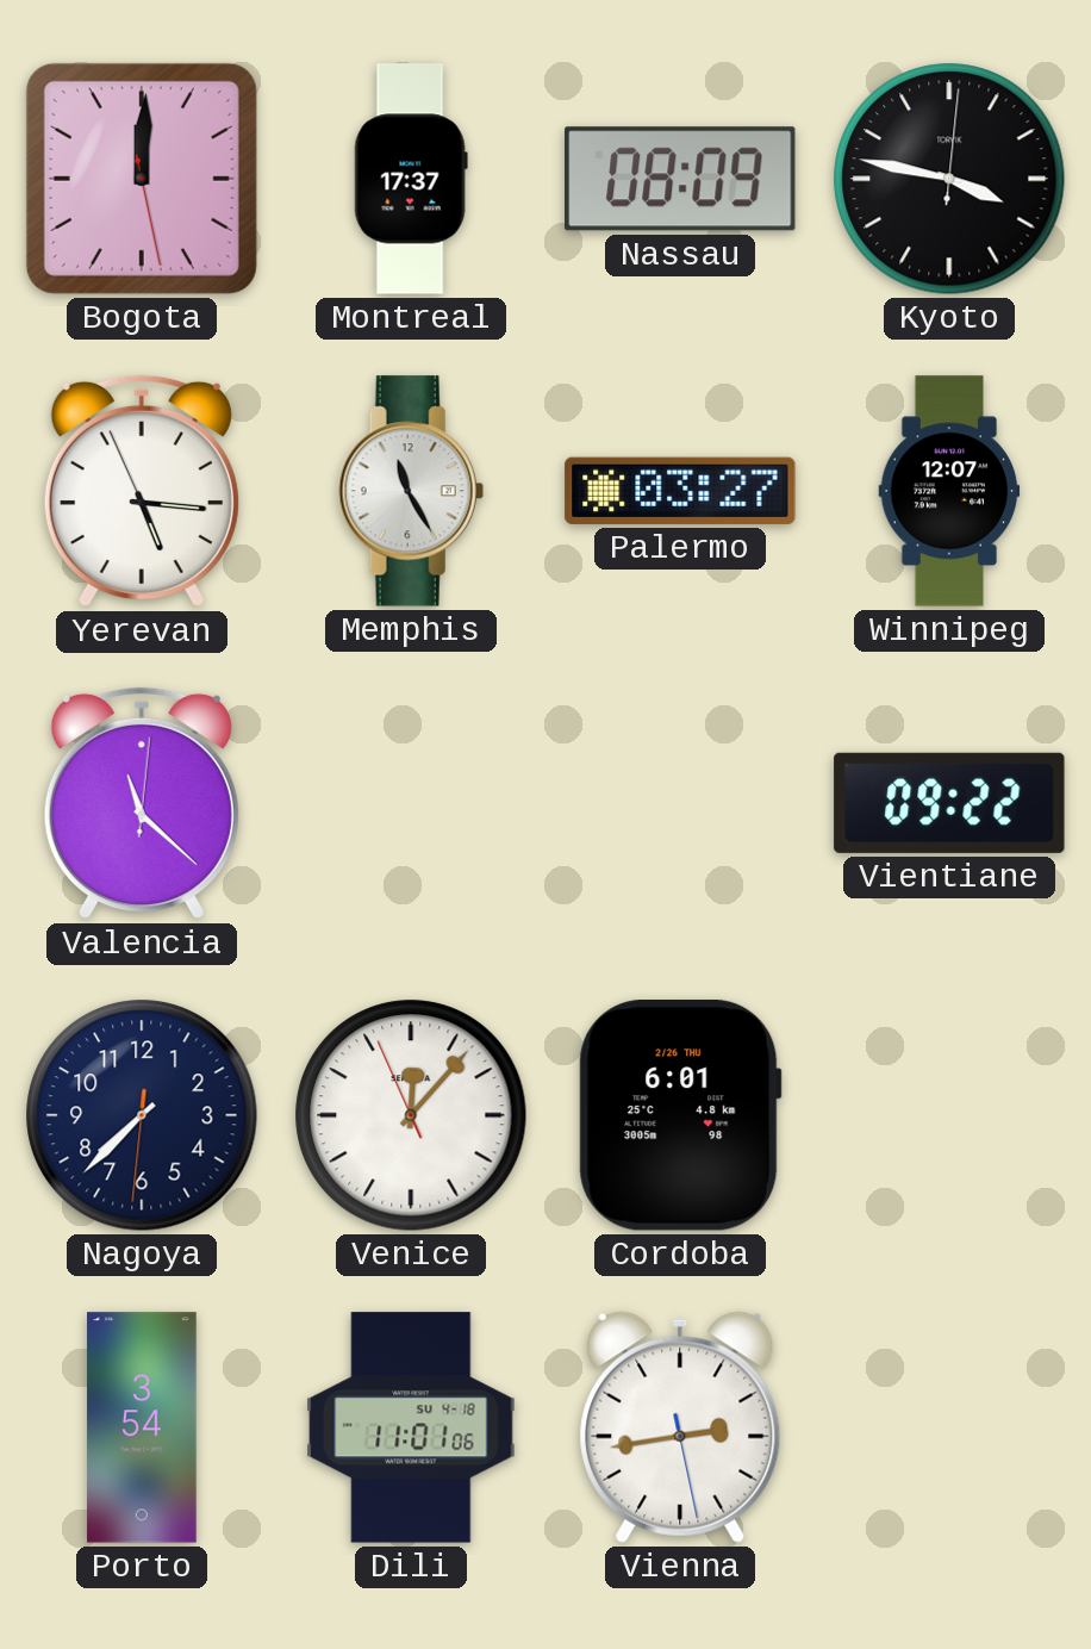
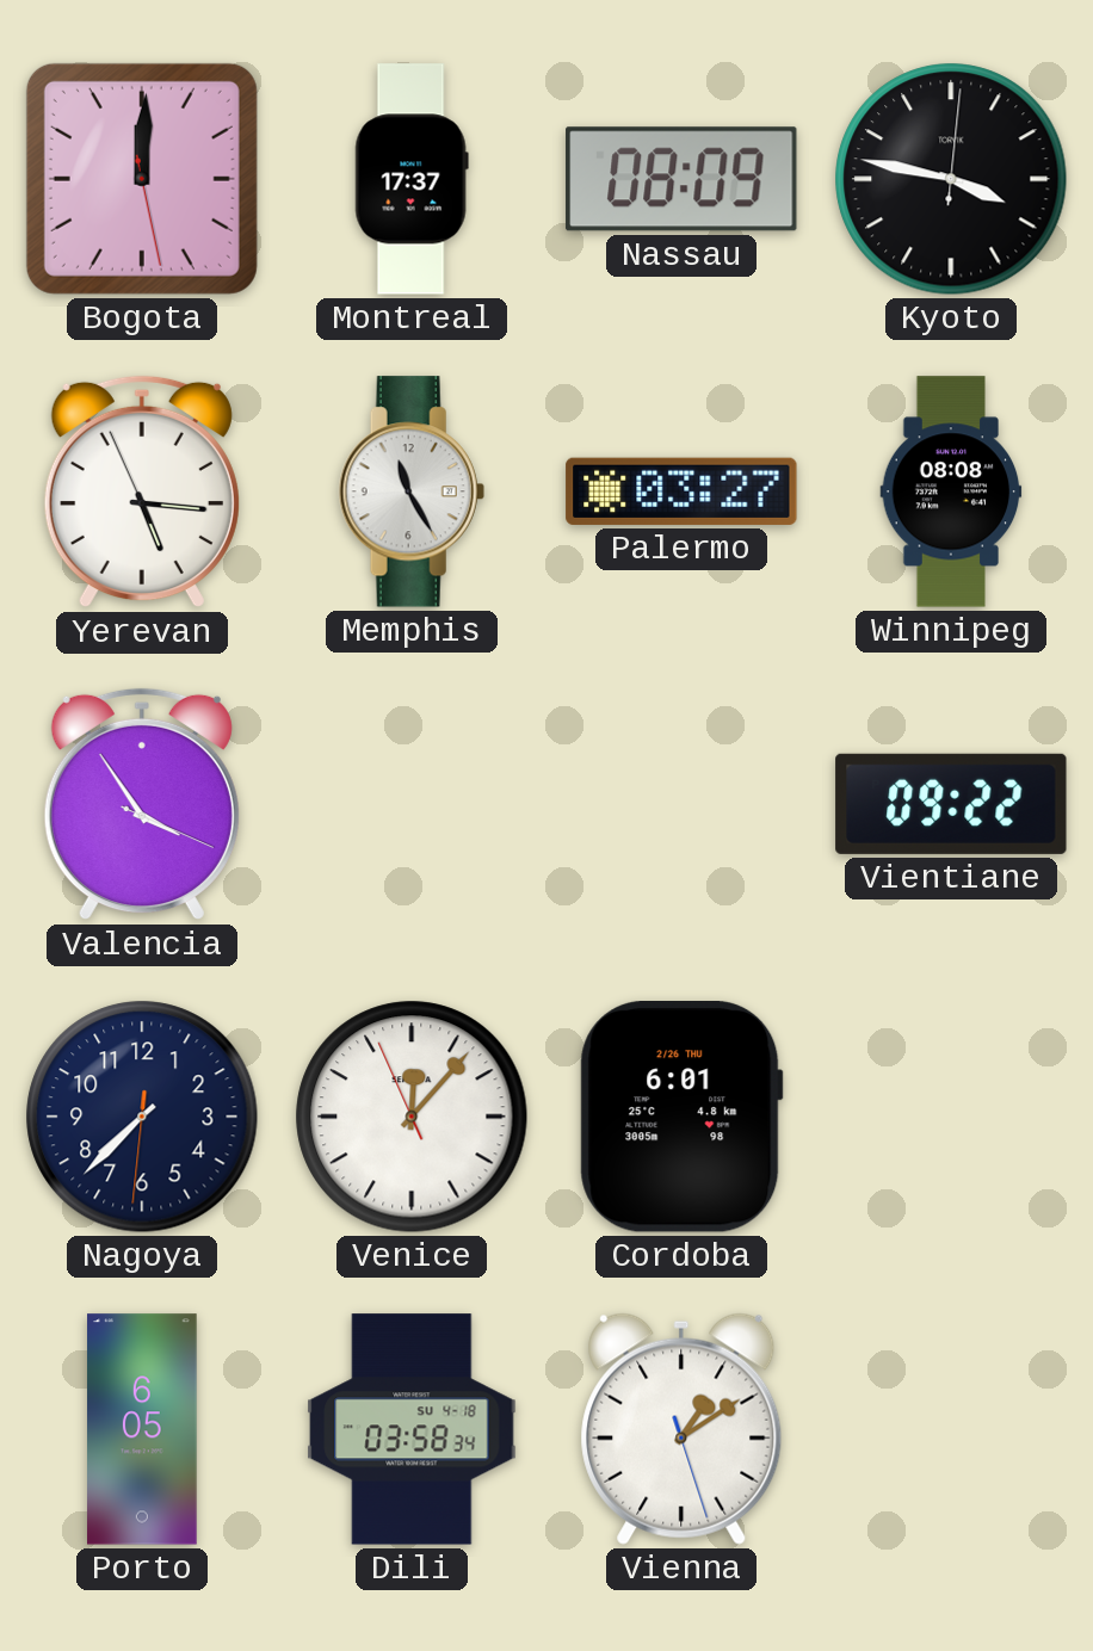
Winnipeg: 12:07 -> 08:08
Valencia: 11:22 -> 3:54
Porto: 3:54 -> 6:05
Dili: 11:01 -> 03:58
Vienna: 2:43 -> 1:09
